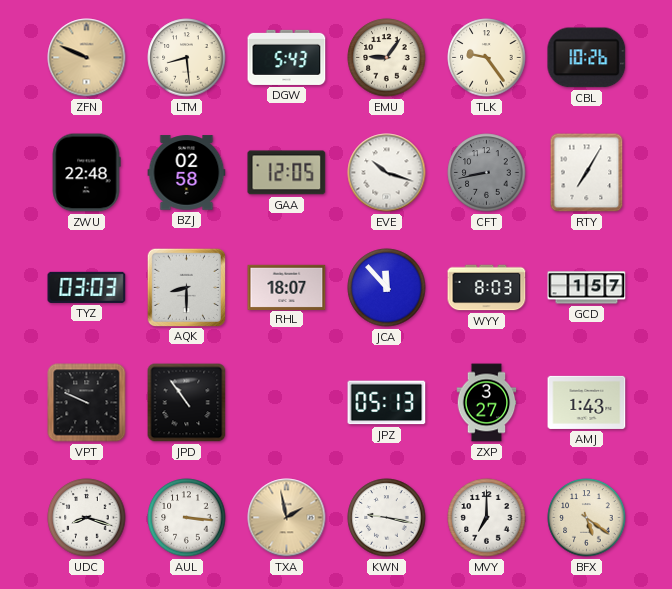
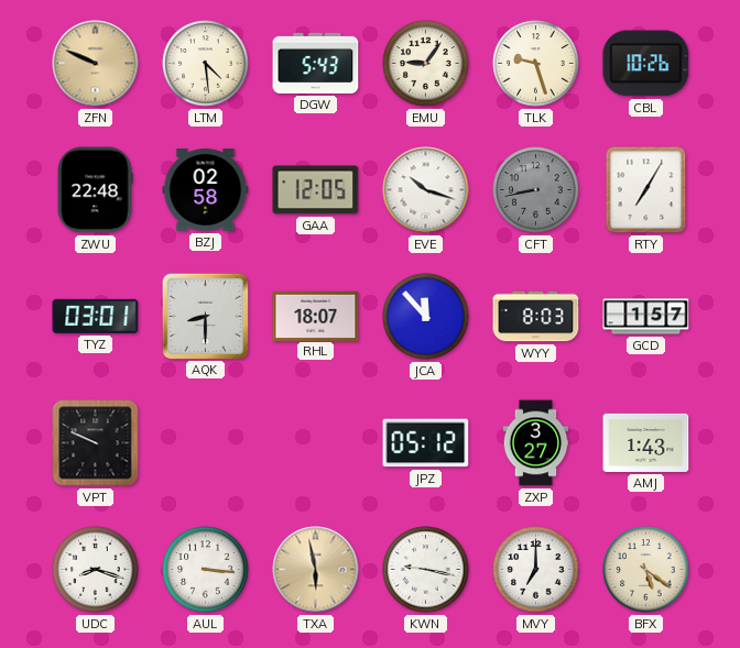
LTM: 8:29 -> 4:29
TLK: 9:24 -> 9:27
TYZ: 03:03 -> 03:01
JPD: 10:54 -> none
JPZ: 05:13 -> 05:12
TXA: 1:58 -> 5:58
